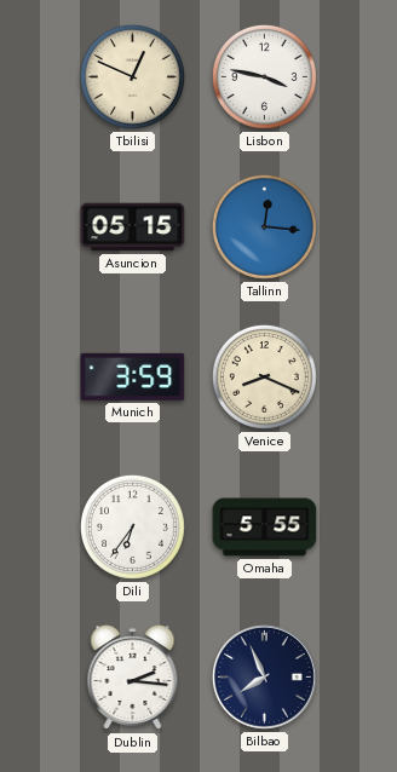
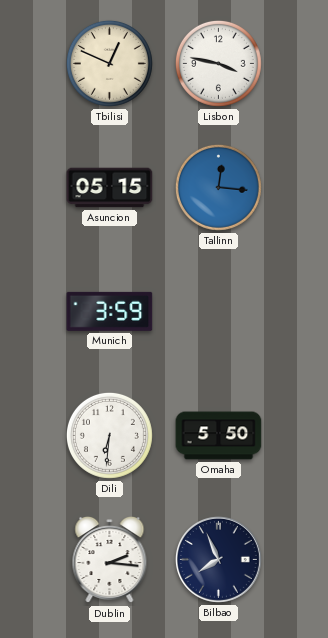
Venice: 8:19 -> none
Dili: 6:36 -> 6:31
Omaha: 5:55 -> 5:50
